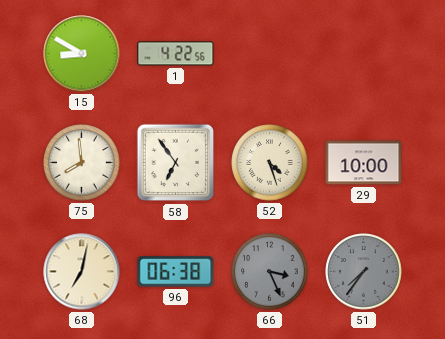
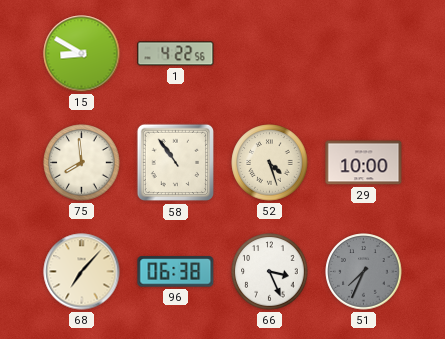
58: 6:54 -> 10:54
68: 7:02 -> 7:07
66 dial: grey -> white
51: 7:36 -> 7:34
